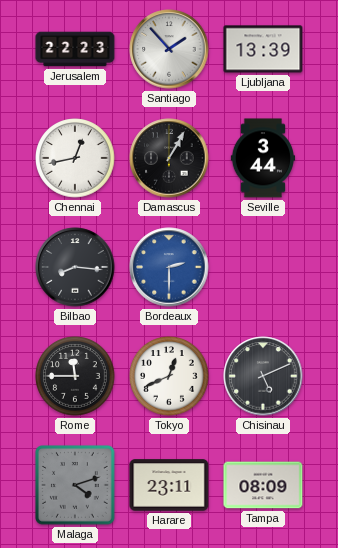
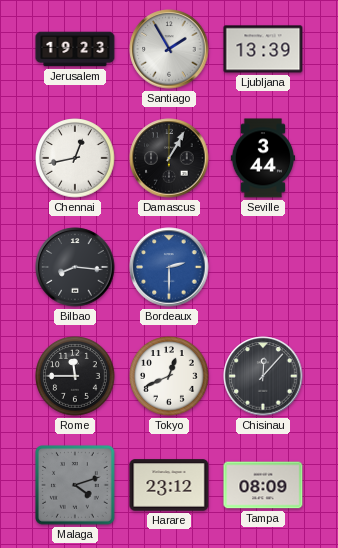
Jerusalem: 22:23 -> 19:23
Santiago: 1:53 -> 1:55
Chisinau: 5:11 -> 12:07
Harare: 23:11 -> 23:12
